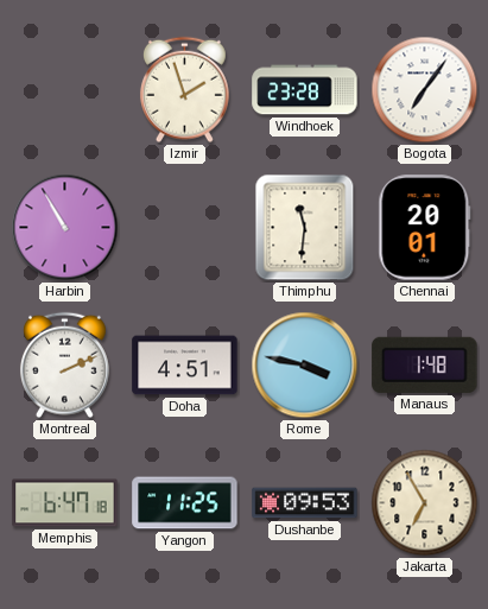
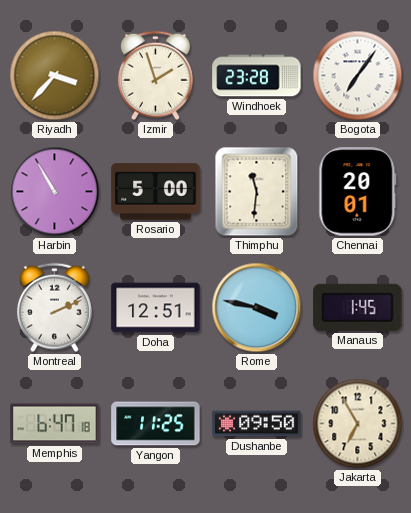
Riyadh: none -> 3:37
Rosario: none -> 5:00
Doha: 4:51 -> 12:51
Manaus: 1:48 -> 1:45
Dushanbe: 09:53 -> 09:50
